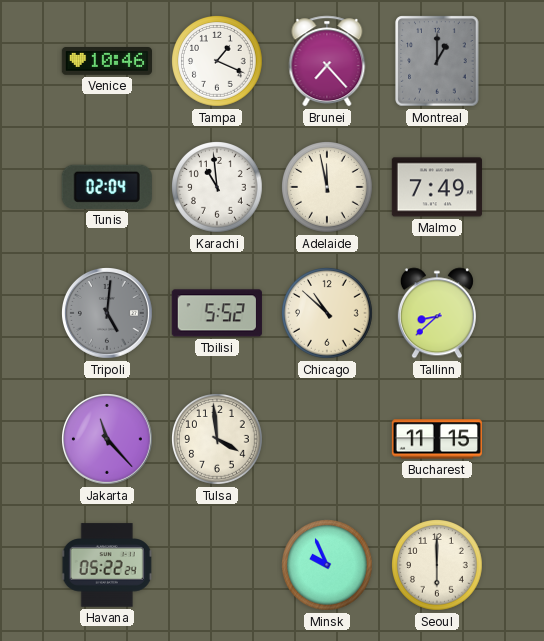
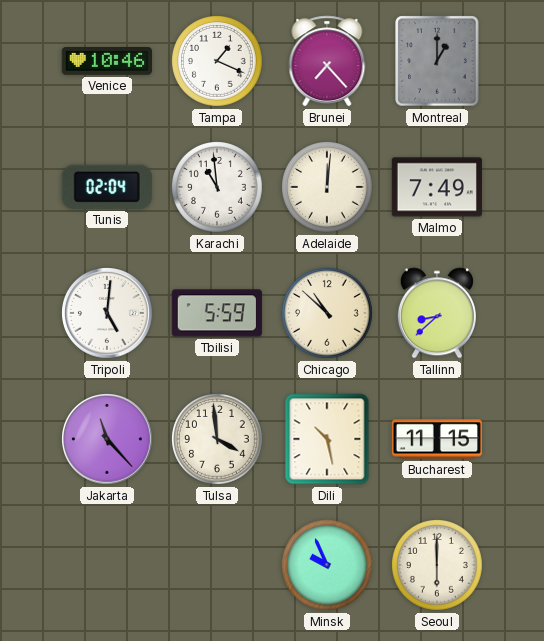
Adelaide: 11:58 -> 12:01
Tripoli dial: grey -> white
Tbilisi: 5:52 -> 5:59
Dili: none -> 10:28
Havana: 05:22 -> none
